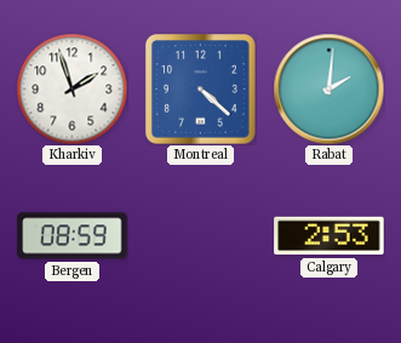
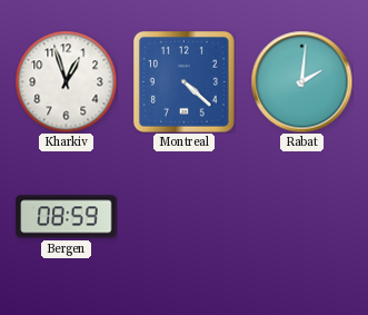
Kharkiv: 1:57 -> 12:57
Calgary: 2:53 -> none
